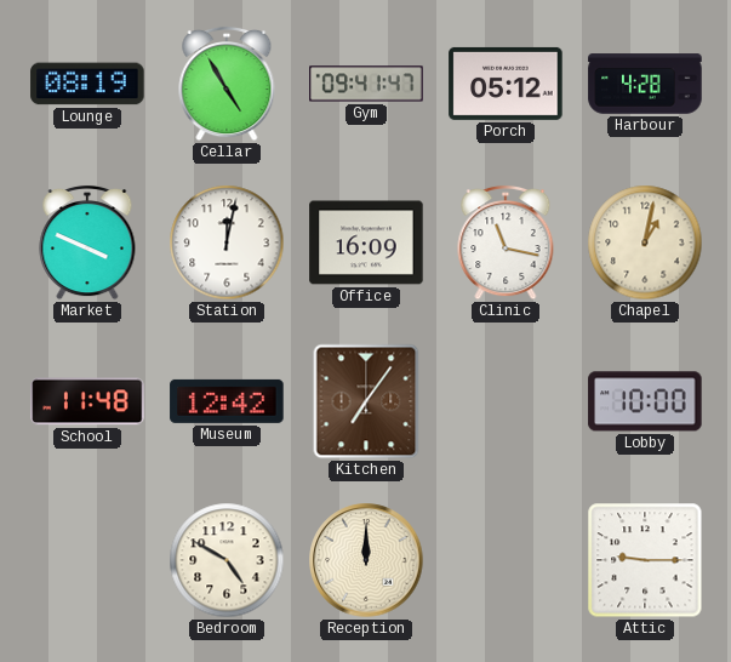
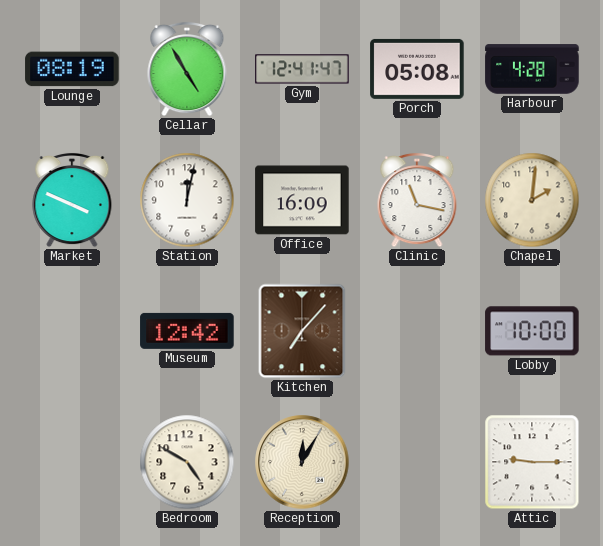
Gym: 09:41 -> 12:41
Porch: 05:12 -> 05:08
Chapel: 1:02 -> 2:01
School: 11:48 -> none
Kitchen: 7:06 -> 7:07
Reception: 12:00 -> 12:05
